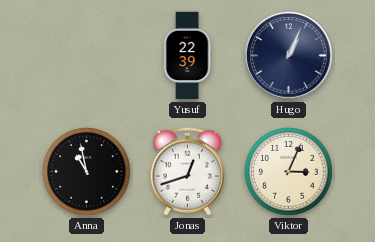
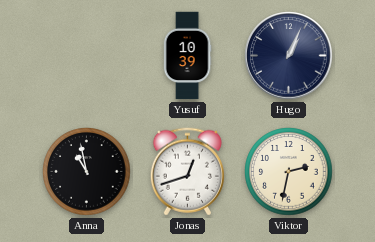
Yusuf: 22:39 -> 10:39
Viktor: 3:04 -> 2:32
